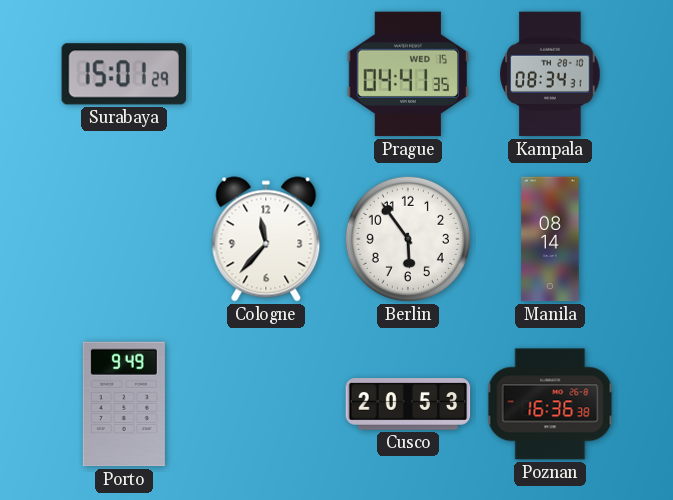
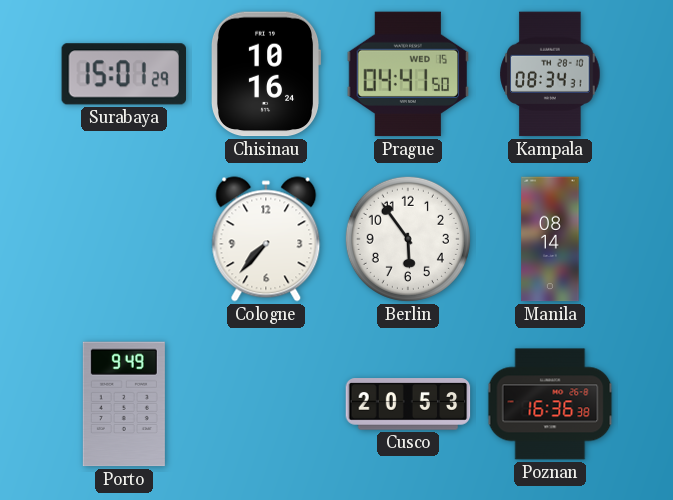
Chisinau: none -> 10:16
Prague: 04:41:35 -> 04:41:50
Cologne: 11:37 -> 7:37
